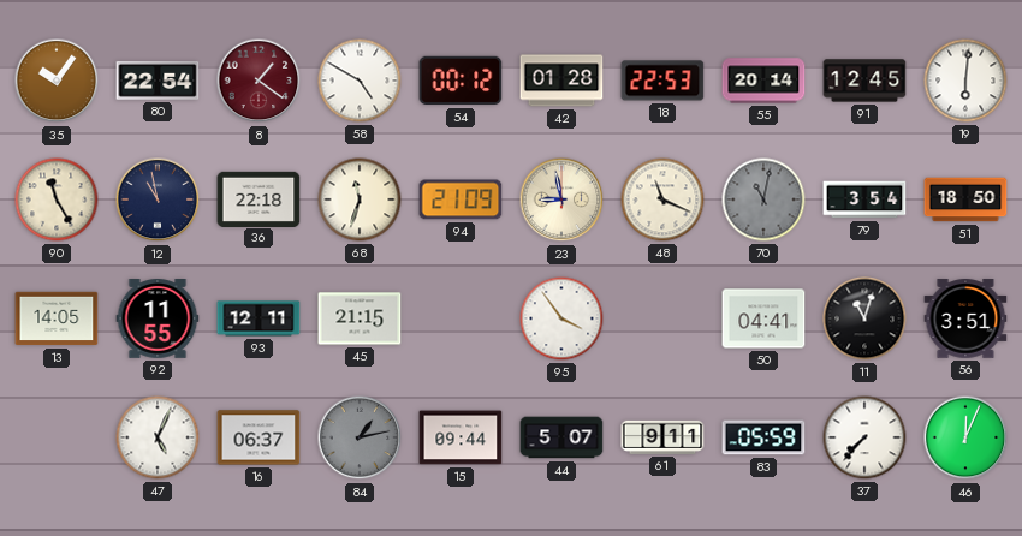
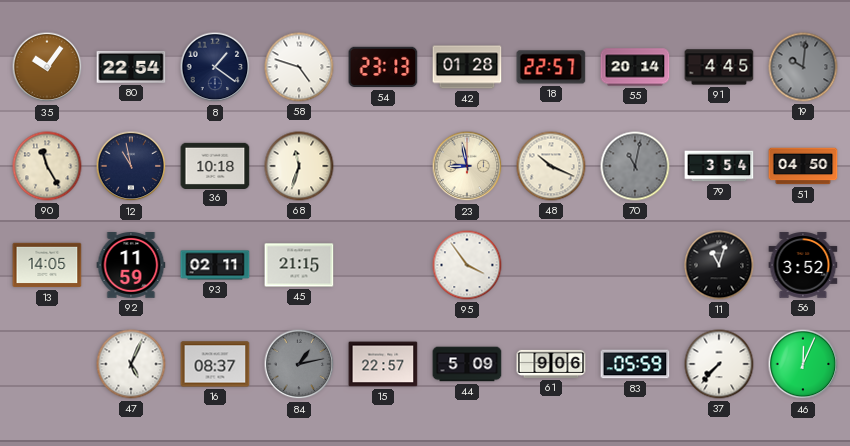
8 dial: burgundy -> navy
58: 4:50 -> 4:48
54: 00:12 -> 23:13
18: 22:53 -> 22:57
91: 12:45 -> 4:45
19: 6:01 -> 10:01
19 dial: white -> grey
36: 22:18 -> 10:18
94: 21:09 -> none
48: 11:19 -> 10:19
51: 18:50 -> 04:50
92: 11:55 -> 11:59
93: 12:11 -> 02:11
50: 04:41 -> none
56: 3:51 -> 3:52
16: 06:37 -> 08:37
15: 09:44 -> 22:57
44: 5:07 -> 5:09
61: 9:11 -> 9:06
